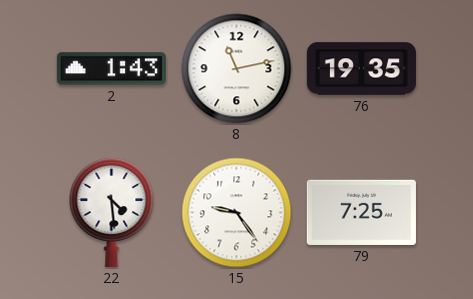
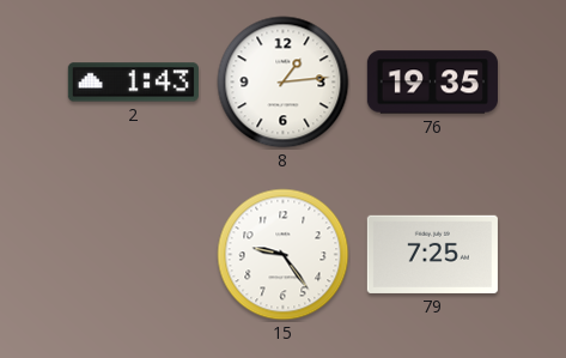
8: 11:13 -> 1:14
22: 4:29 -> none
